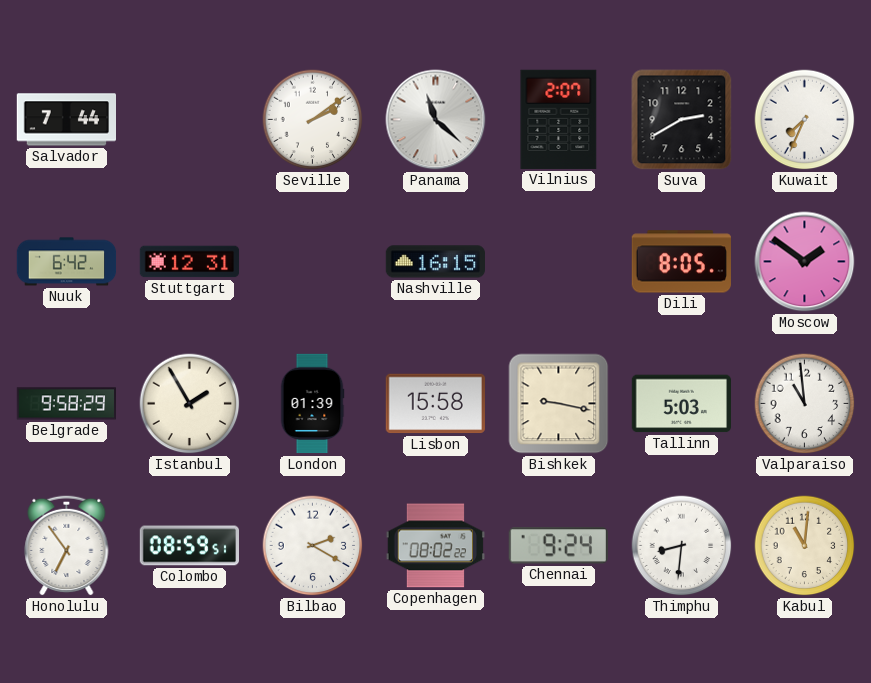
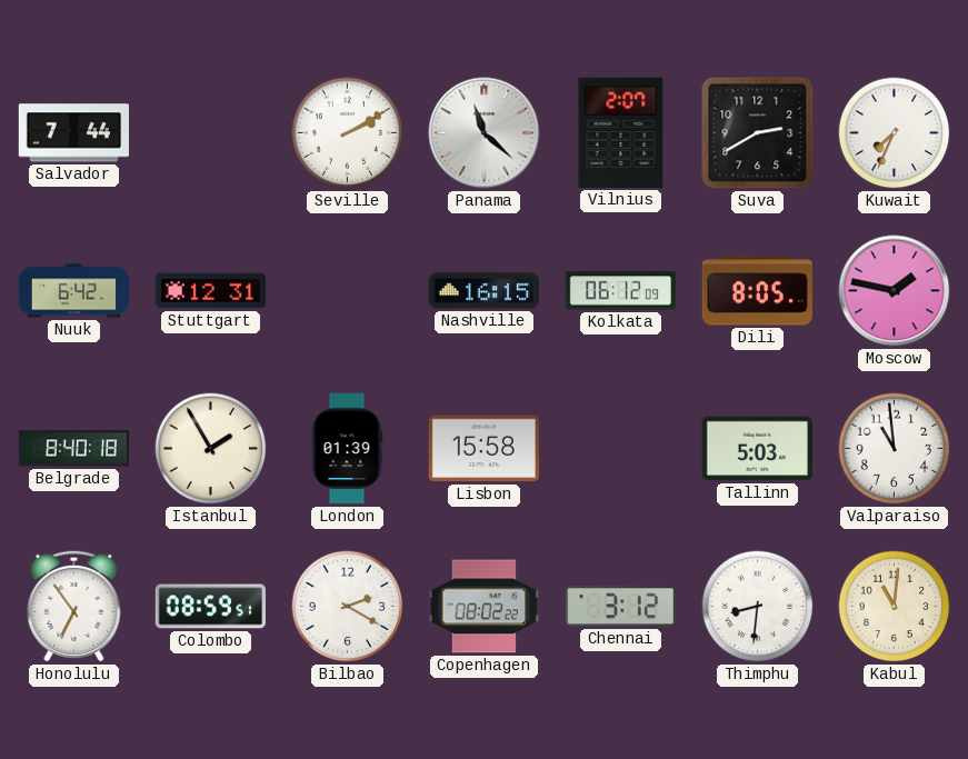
Seville: 2:09 -> 2:10
Kolkata: none -> 06:12
Moscow: 1:51 -> 1:47
Belgrade: 9:58 -> 8:40
Bishkek: 9:17 -> none
Chennai: 9:24 -> 3:12
